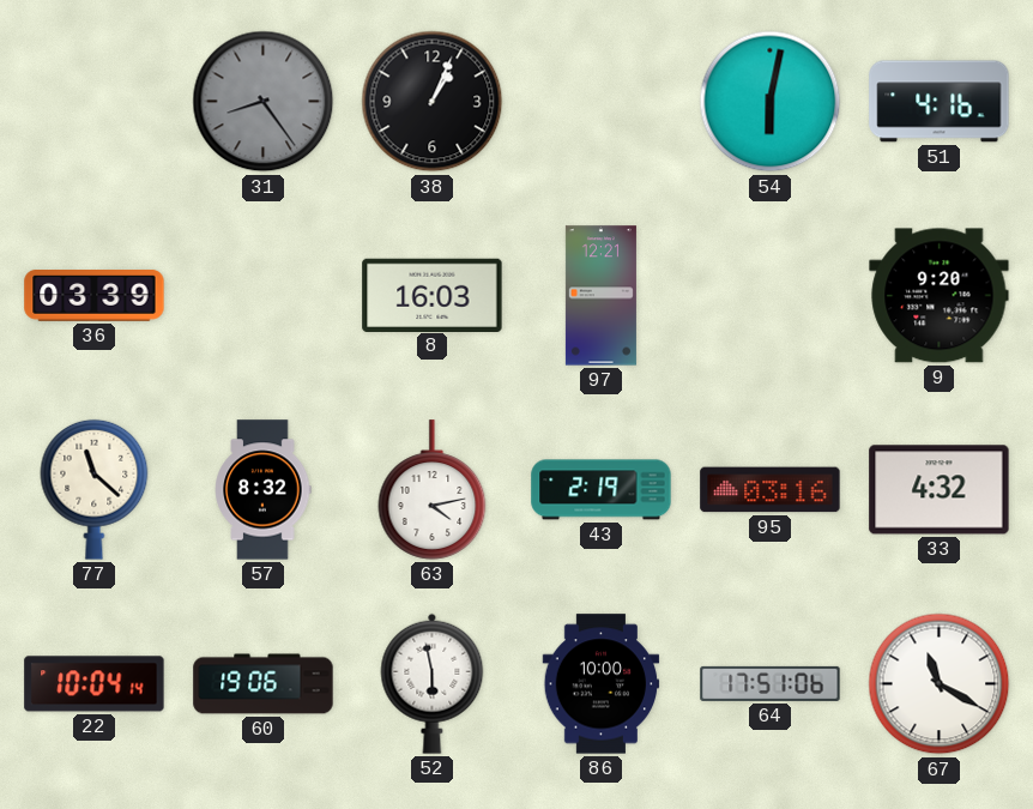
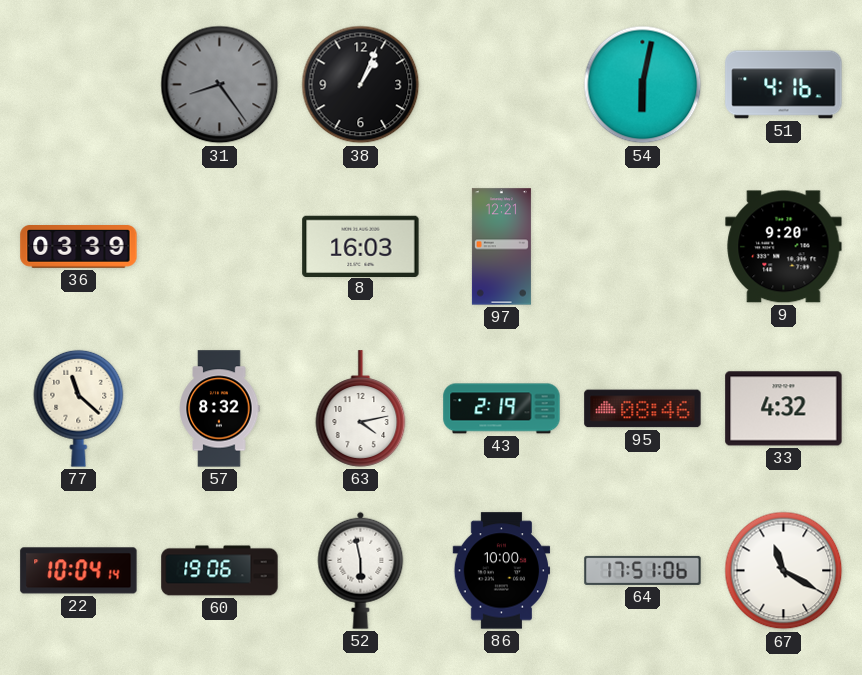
95: 03:16 -> 08:46
